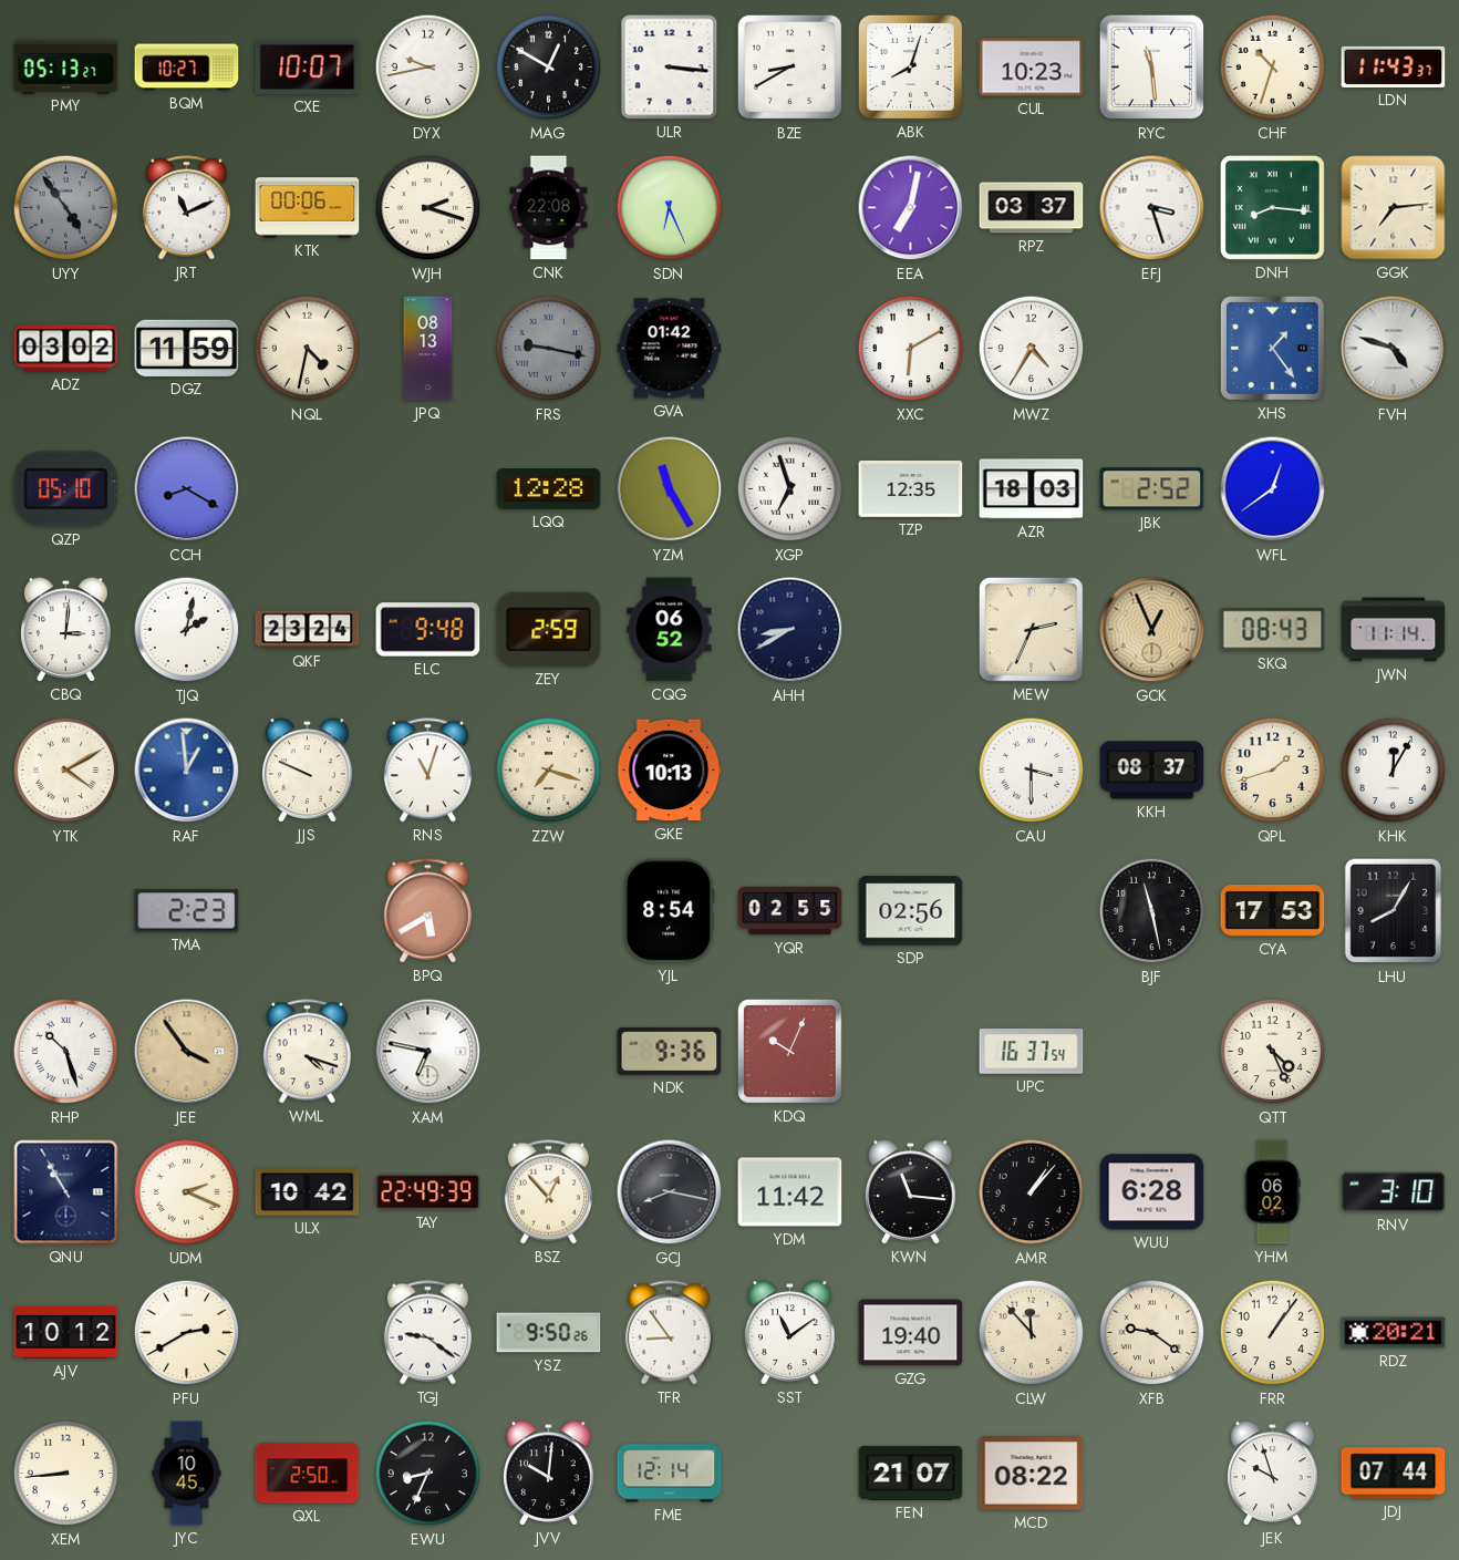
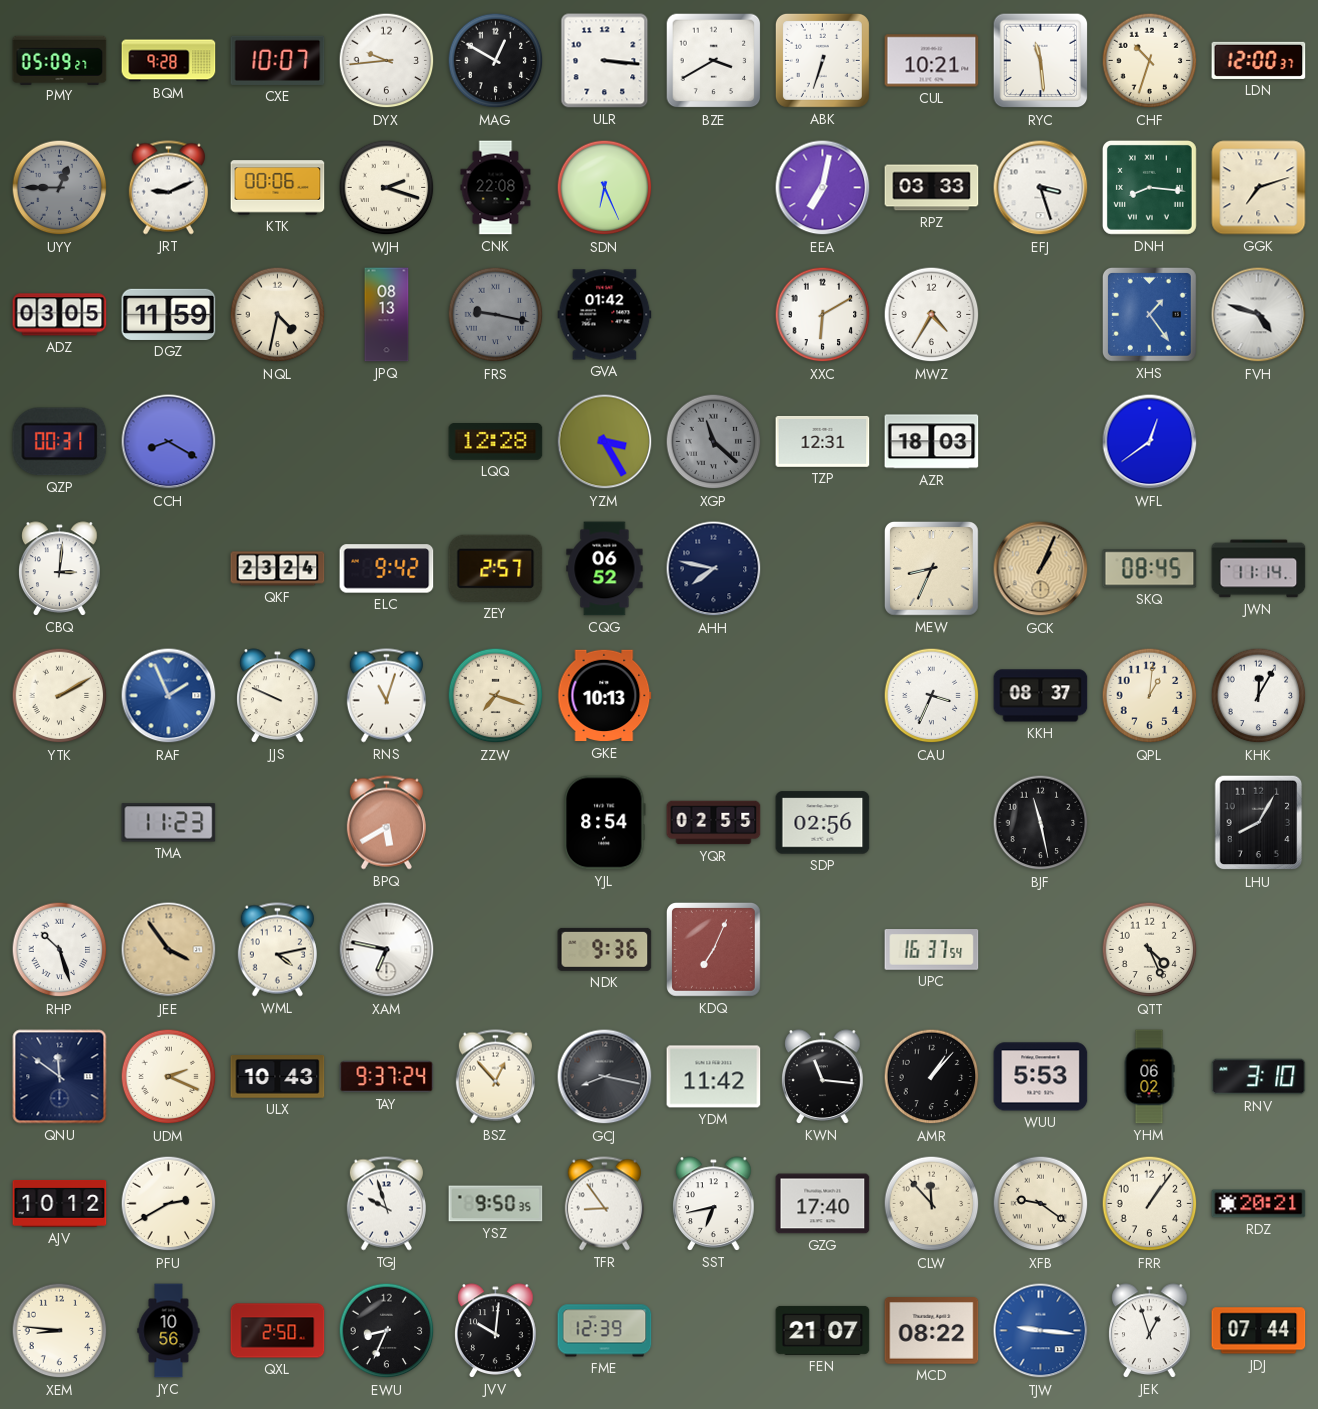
PMY: 05:13 -> 05:09
BQM: 10:27 -> 9:28
DYX: 9:43 -> 9:44
BZE: 8:40 -> 3:40
ABK: 8:03 -> 6:33
CUL: 10:23 -> 10:21
LDN: 11:43 -> 12:00
UYY: 4:54 -> 12:45
JRT: 11:11 -> 9:11
RPZ: 03:37 -> 03:33
GGK: 7:14 -> 7:12
ADZ: 03:02 -> 03:05
QZP: 05:10 -> 00:31
YZM: 11:25 -> 3:25
XGP: 6:57 -> 11:22
XGP dial: white -> grey
TZP: 12:35 -> 12:31
JBK: 2:52 -> none
TJQ: 2:02 -> none
ELC: 9:48 -> 9:42
ZEY: 2:59 -> 2:57
AHH: 8:40 -> 7:47
MEW: 2:34 -> 8:34
GCK: 12:56 -> 1:04
SKQ: 08:43 -> 08:45
YTK: 4:10 -> 2:10
RAF: 12:59 -> 1:56
CAU: 3:30 -> 3:34
QPL: 1:42 -> 1:01
TMA: 2:23 -> 11:23
CYA: 17:53 -> none
WML: 4:18 -> 4:13
KDQ: 10:04 -> 7:04
QNU: 10:55 -> 11:51
ULX: 10:42 -> 10:43
TAY: 22:49 -> 9:37
WUU: 6:28 -> 5:53
TGJ: 9:21 -> 9:57
YSZ: 9:50:26 -> 9:50:35
SST: 11:09 -> 6:43
GZG: 19:40 -> 17:40
XEM: 8:44 -> 8:46
JYC: 10:45 -> 10:56
FME: 12:14 -> 12:39
TJW: none -> 9:16
JEK: 9:57 -> 12:57
